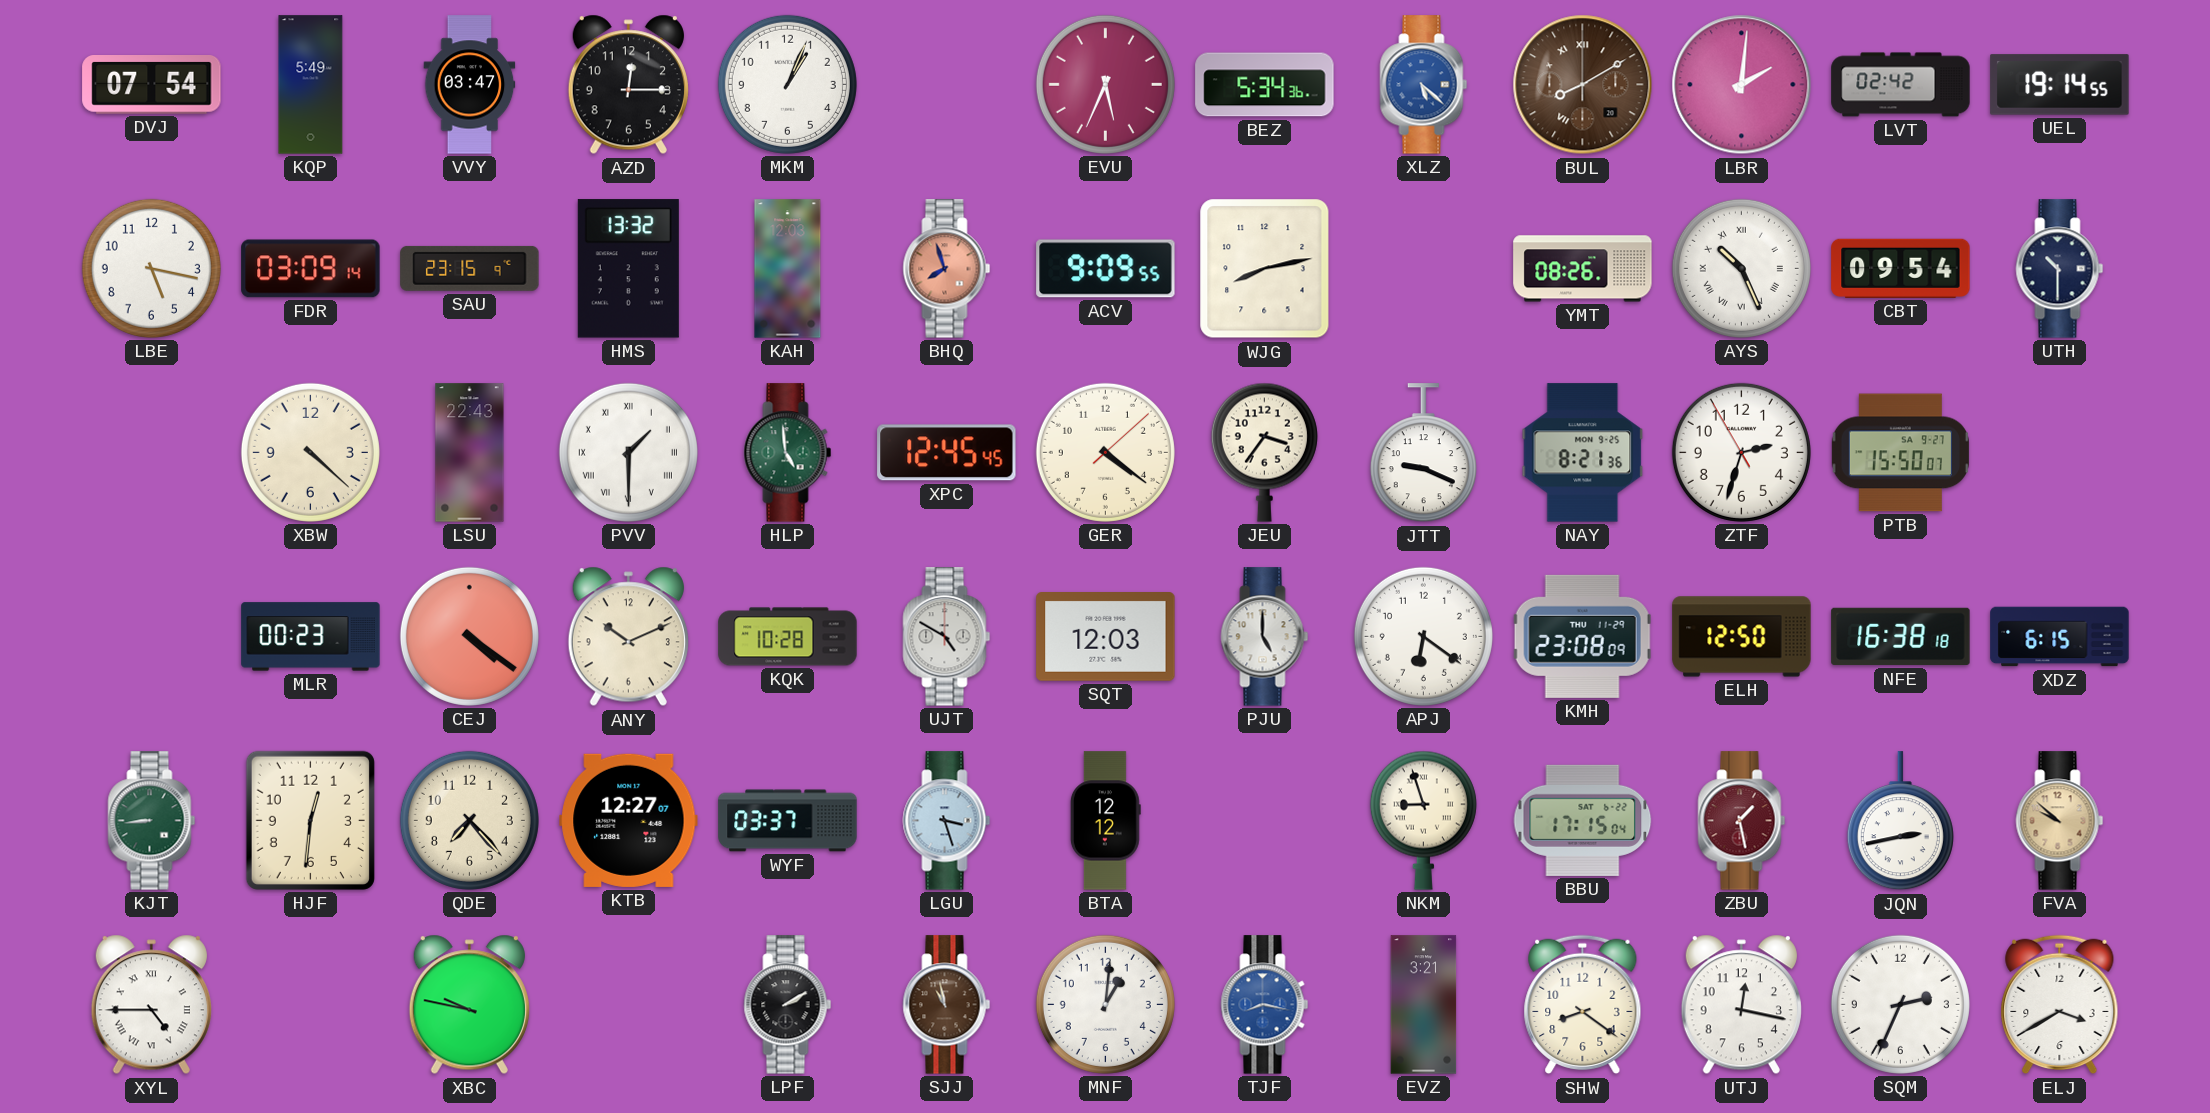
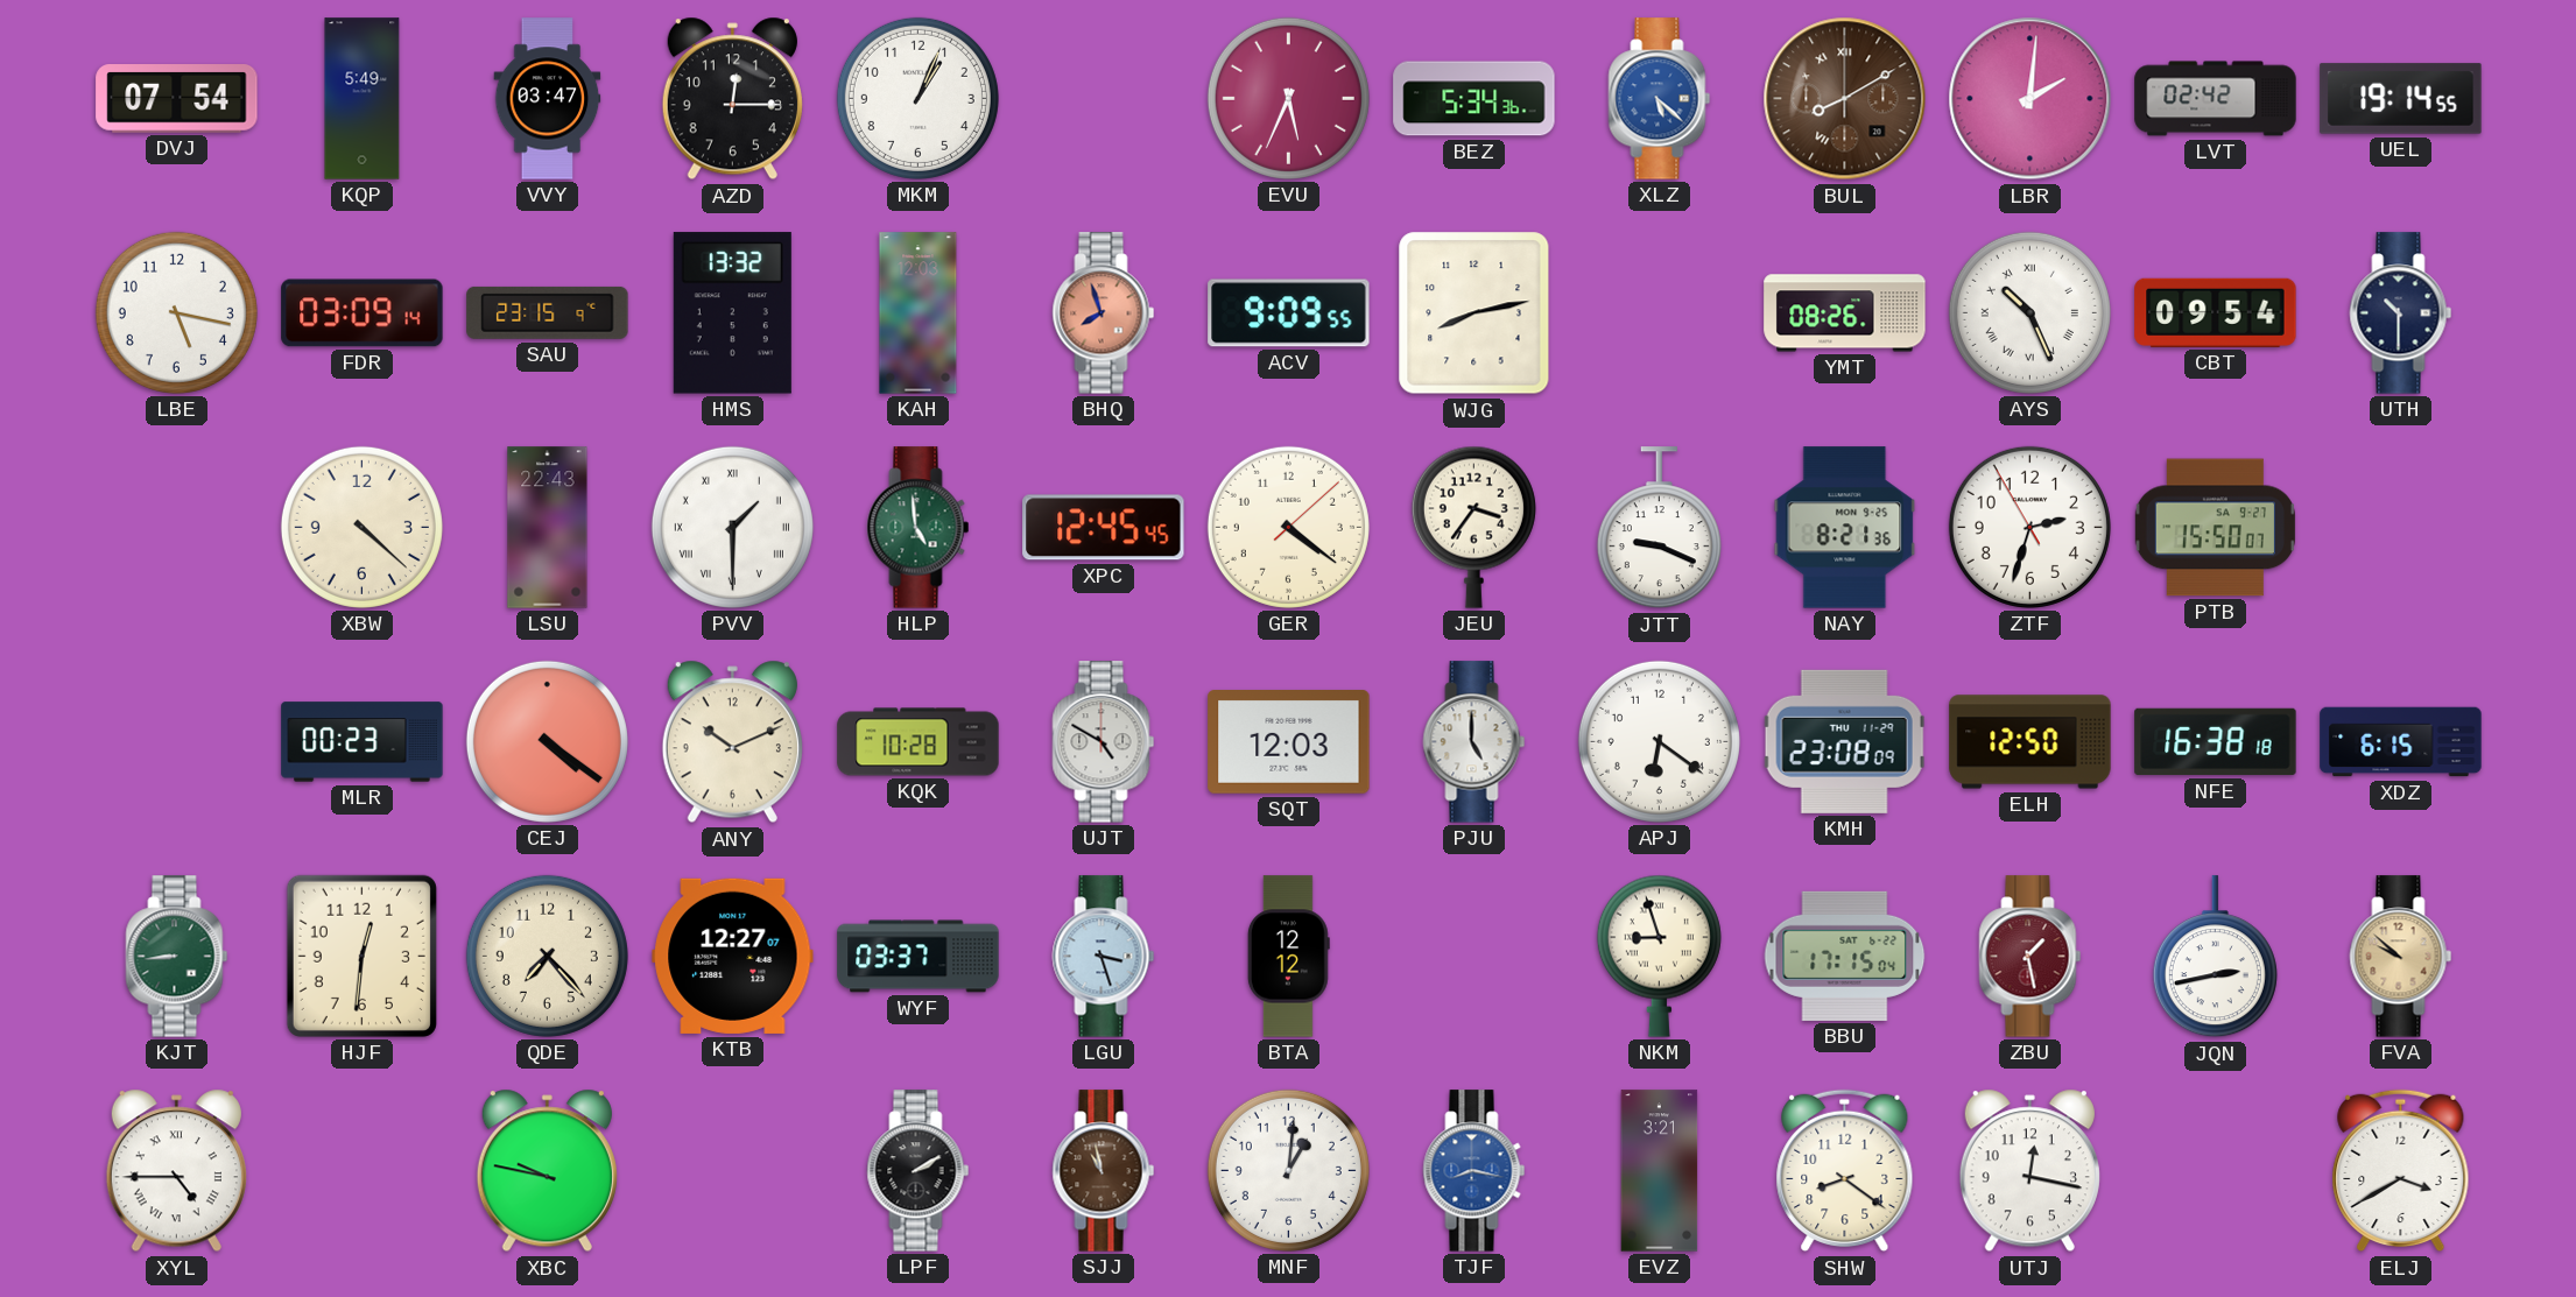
SQM: 2:34 -> none
